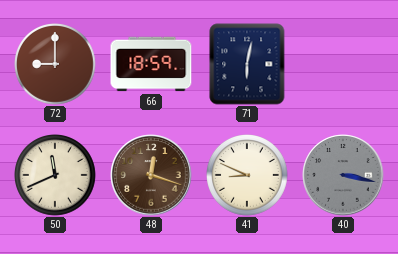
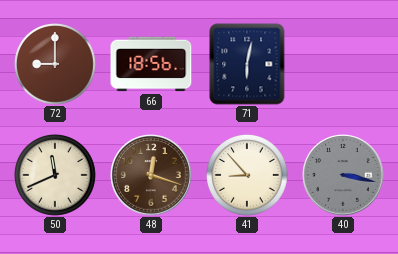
66: 18:59 -> 18:56
41: 8:49 -> 8:53
